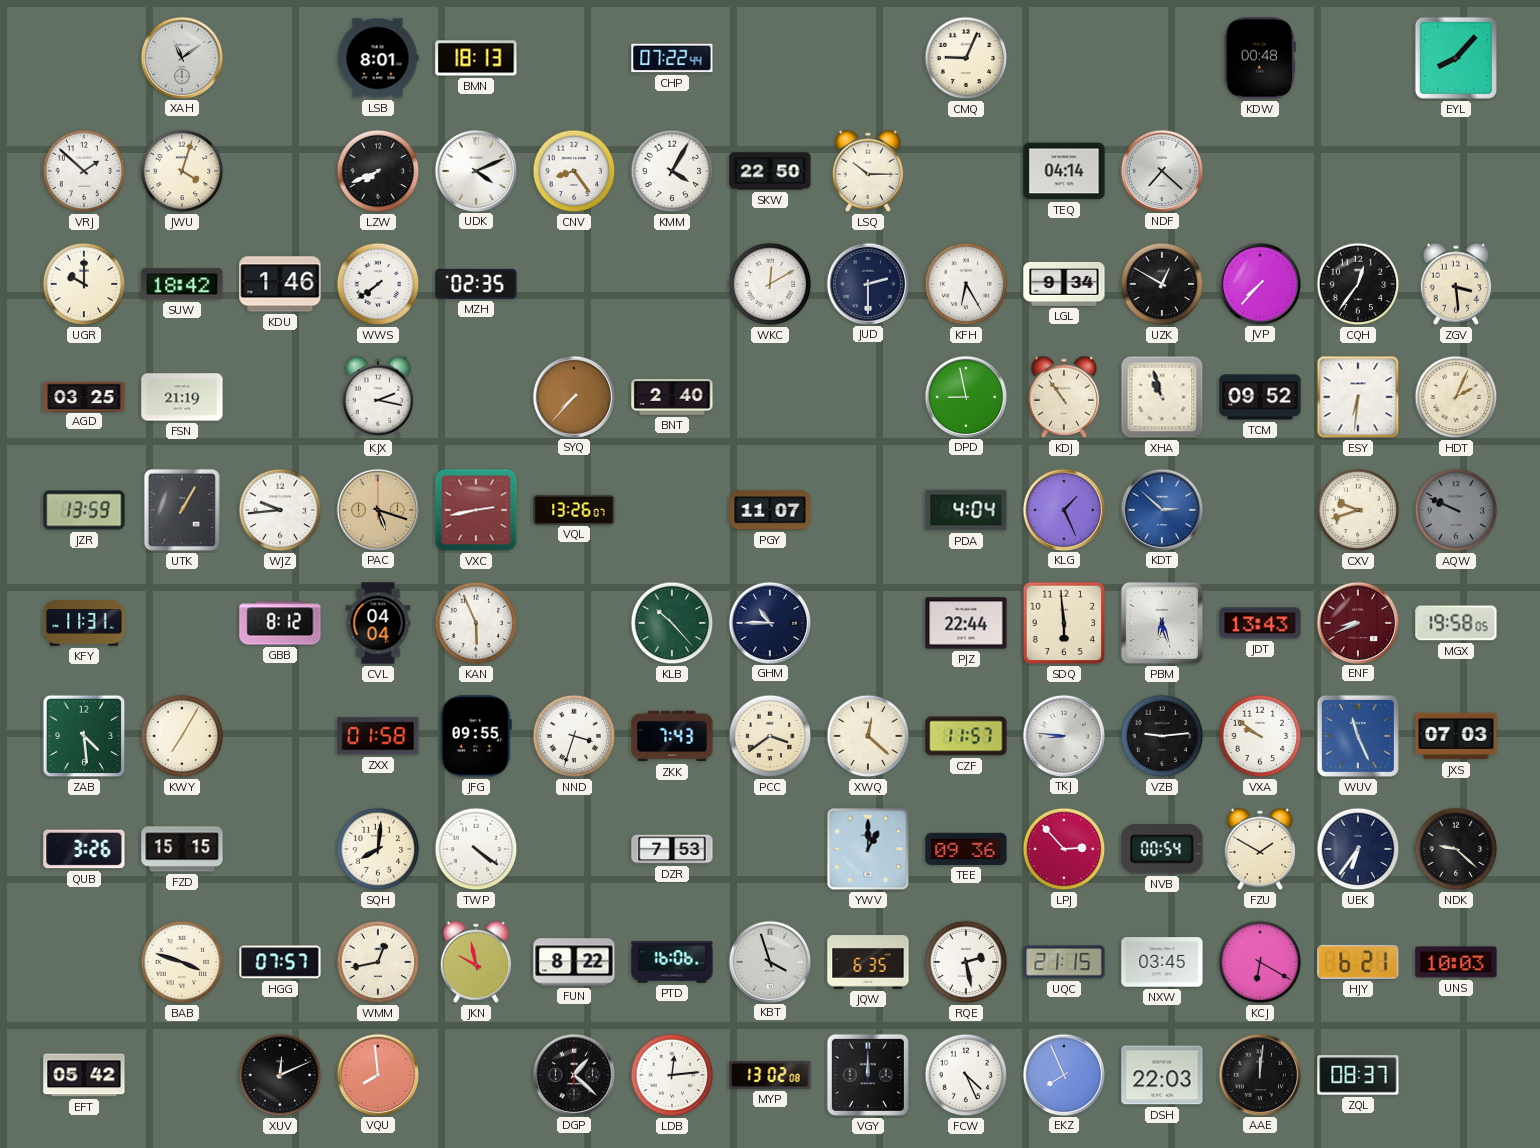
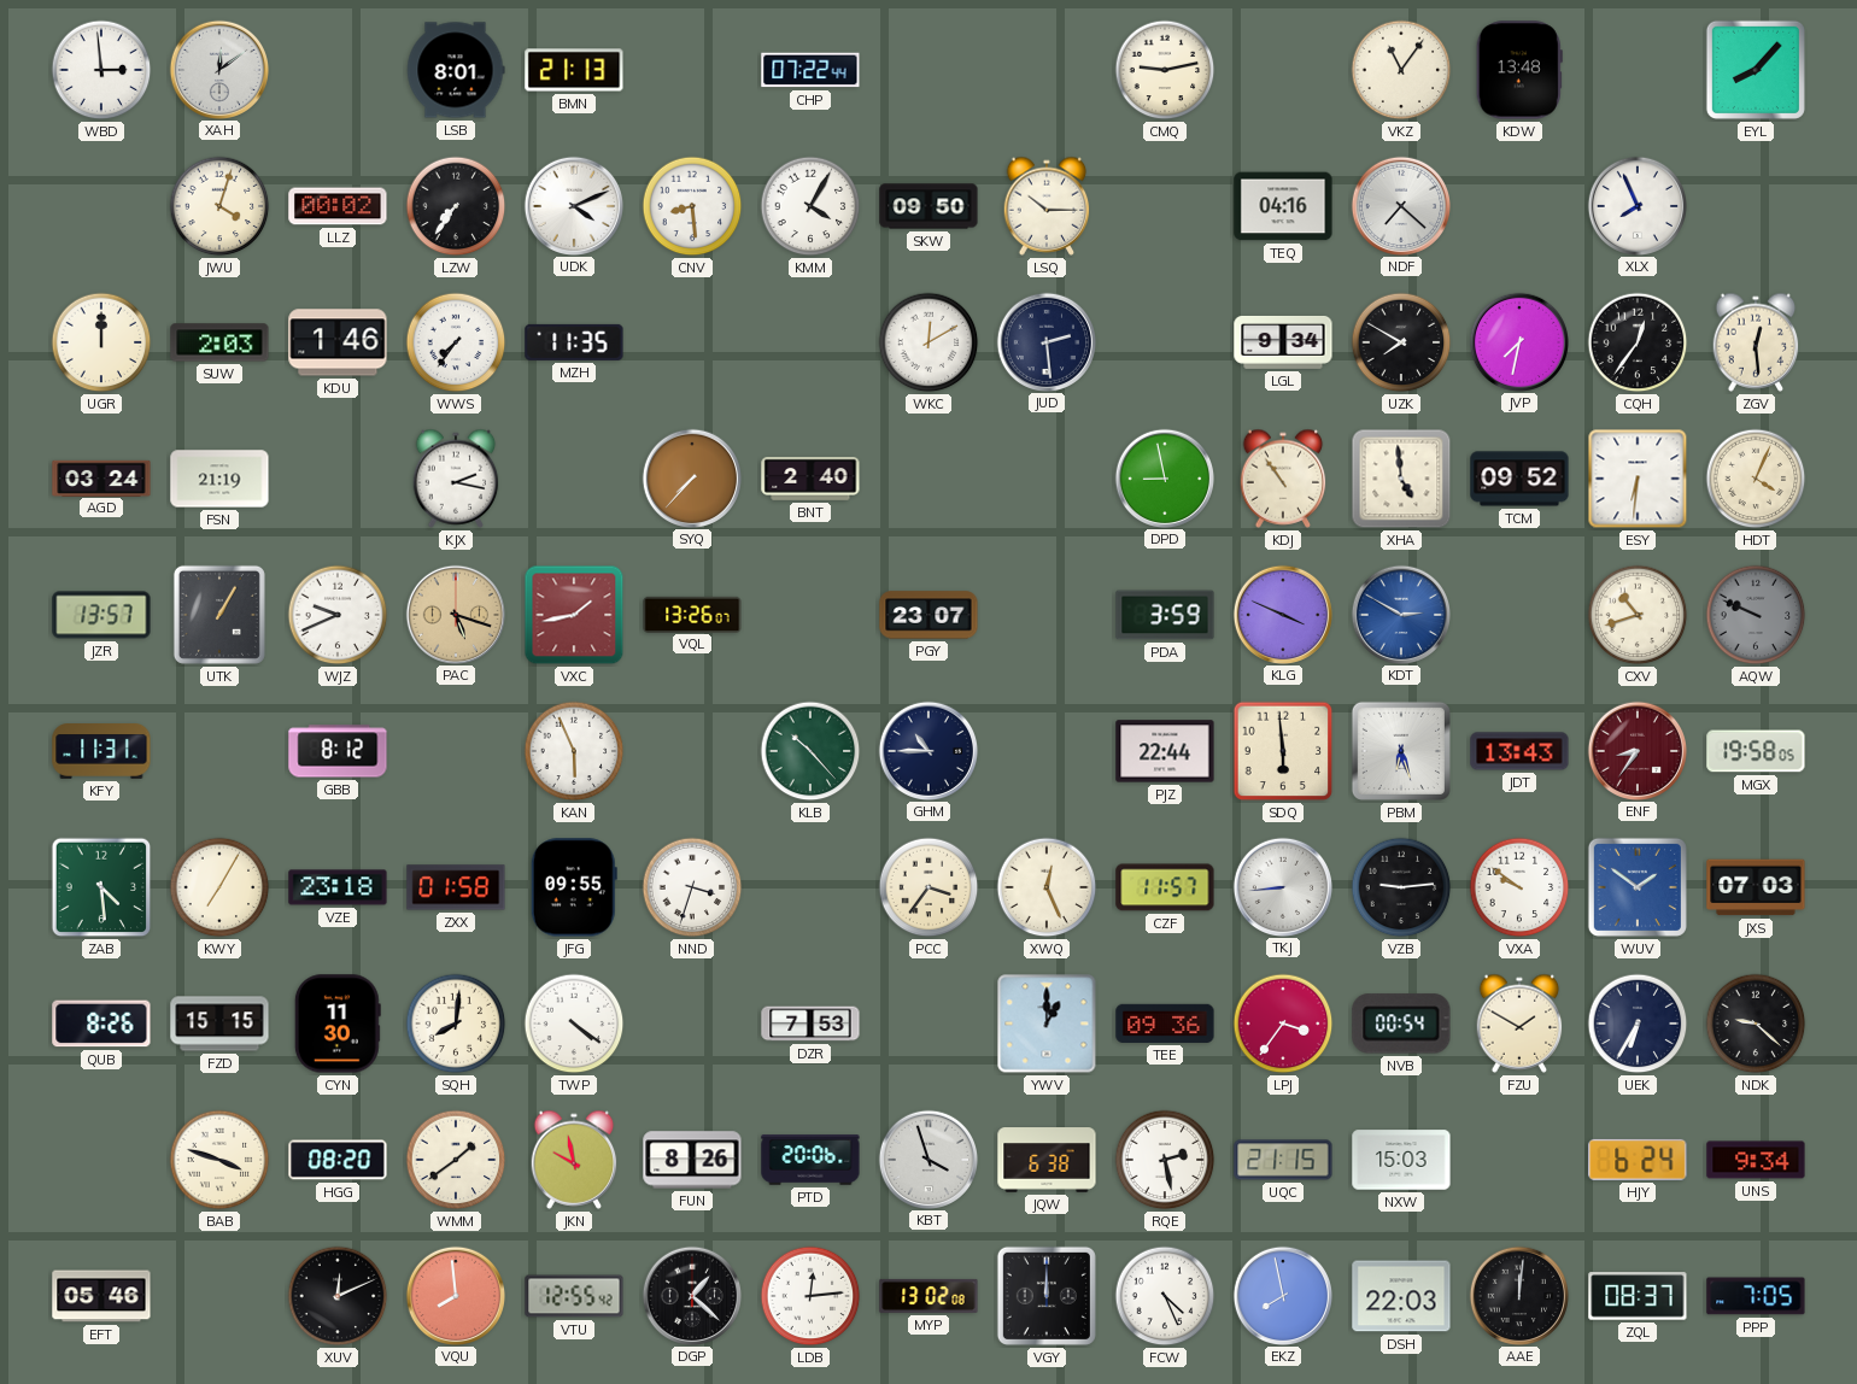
WBD: none -> 2:59
XAH: 11:09 -> 12:09
BMN: 18:13 -> 21:13
CMQ: 9:04 -> 9:13
VKZ: none -> 11:06
KDW: 00:48 -> 13:48
VRJ: 1:52 -> none
LLZ: none -> 00:02
LZW: 7:41 -> 7:36
CNV: 8:24 -> 8:29
SKW: 22:50 -> 09:50
TEQ: 04:14 -> 04:16
XLX: none -> 7:56
UGR: 10:00 -> 12:00
SUW: 18:42 -> 2:03
WWS: 7:39 -> 7:36
MZH: 02:35 -> 11:35
JUD: 2:30 -> 2:29
KFH: 6:25 -> none
UZK: 12:50 -> 7:50
JVP: 7:37 -> 7:32
ZGV: 3:29 -> 12:29
AGD: 03:25 -> 03:24
XHA: 10:57 -> 4:59
HDT: 2:04 -> 4:04
JZR: 13:59 -> 13:57
WJZ: 9:44 -> 9:41
VXC: 2:43 -> 1:43
PGY: 11:07 -> 23:07
PDA: 4:04 -> 3:59
KLG: 1:26 -> 3:49
KDT: 2:52 -> 2:50
CXV: 9:42 -> 10:42
CVL: 04:04 -> none
ENF: 8:41 -> 8:36
VZE: none -> 23:18
ZKK: 7:43 -> none
PCC: 3:39 -> 3:36
XWQ: 12:22 -> 12:26
TKJ: 8:46 -> 8:44
WUV: 11:26 -> 1:51
QUB: 3:26 -> 8:26
CYN: none -> 11:30
LPJ: 2:53 -> 3:36
UEK: 6:36 -> 6:35
HGG: 07:57 -> 08:20
WMM: 12:43 -> 1:39
FUN: 8:22 -> 8:26
PTD: 16:06 -> 20:06
JQW: 6:35 -> 6:38
NXW: 03:45 -> 15:03
KCJ: 6:20 -> none
HJY: 6:21 -> 6:24
UNS: 10:03 -> 9:34
EFT: 05:42 -> 05:46
VTU: none -> 12:55
EKZ: 7:56 -> 7:58
PPP: none -> 7:05
